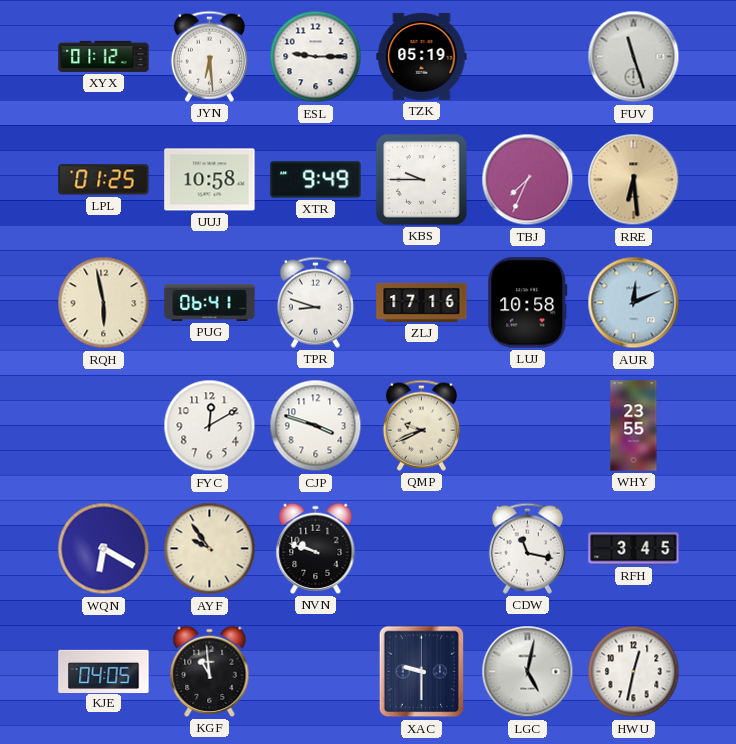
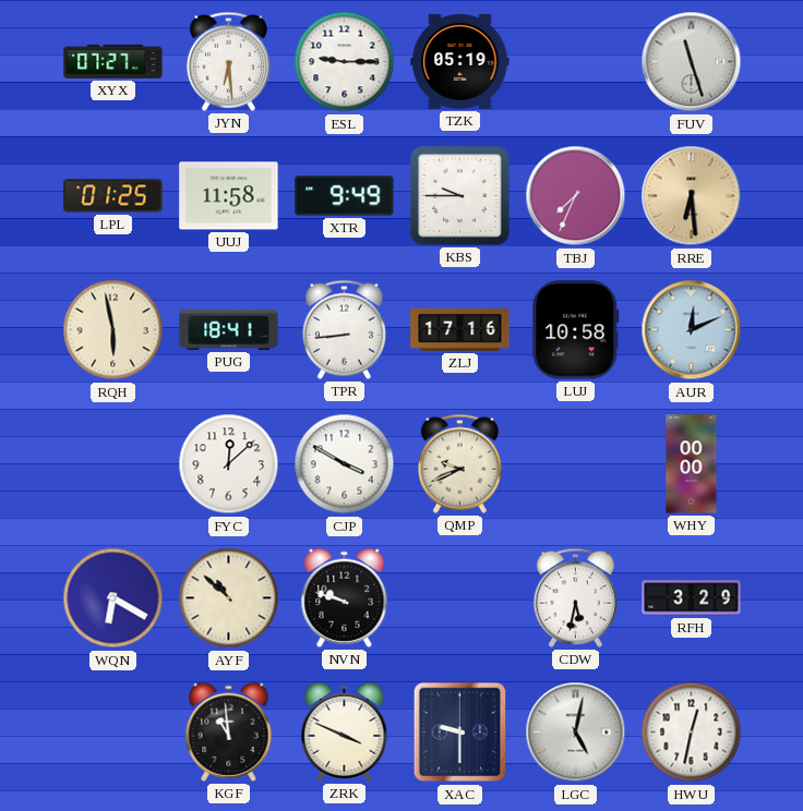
XYX: 01:12 -> 07:27
UUJ: 10:58 -> 11:58
PUG: 06:41 -> 18:41
TPR: 8:48 -> 8:44
FYC: 12:10 -> 12:08
CJP: 3:48 -> 3:50
WHY: 23:55 -> 00:00
AYF: 9:54 -> 10:52
CDW: 11:17 -> 5:32
RFH: 3:45 -> 3:29
KJE: 04:05 -> none
ZRK: none -> 3:49
